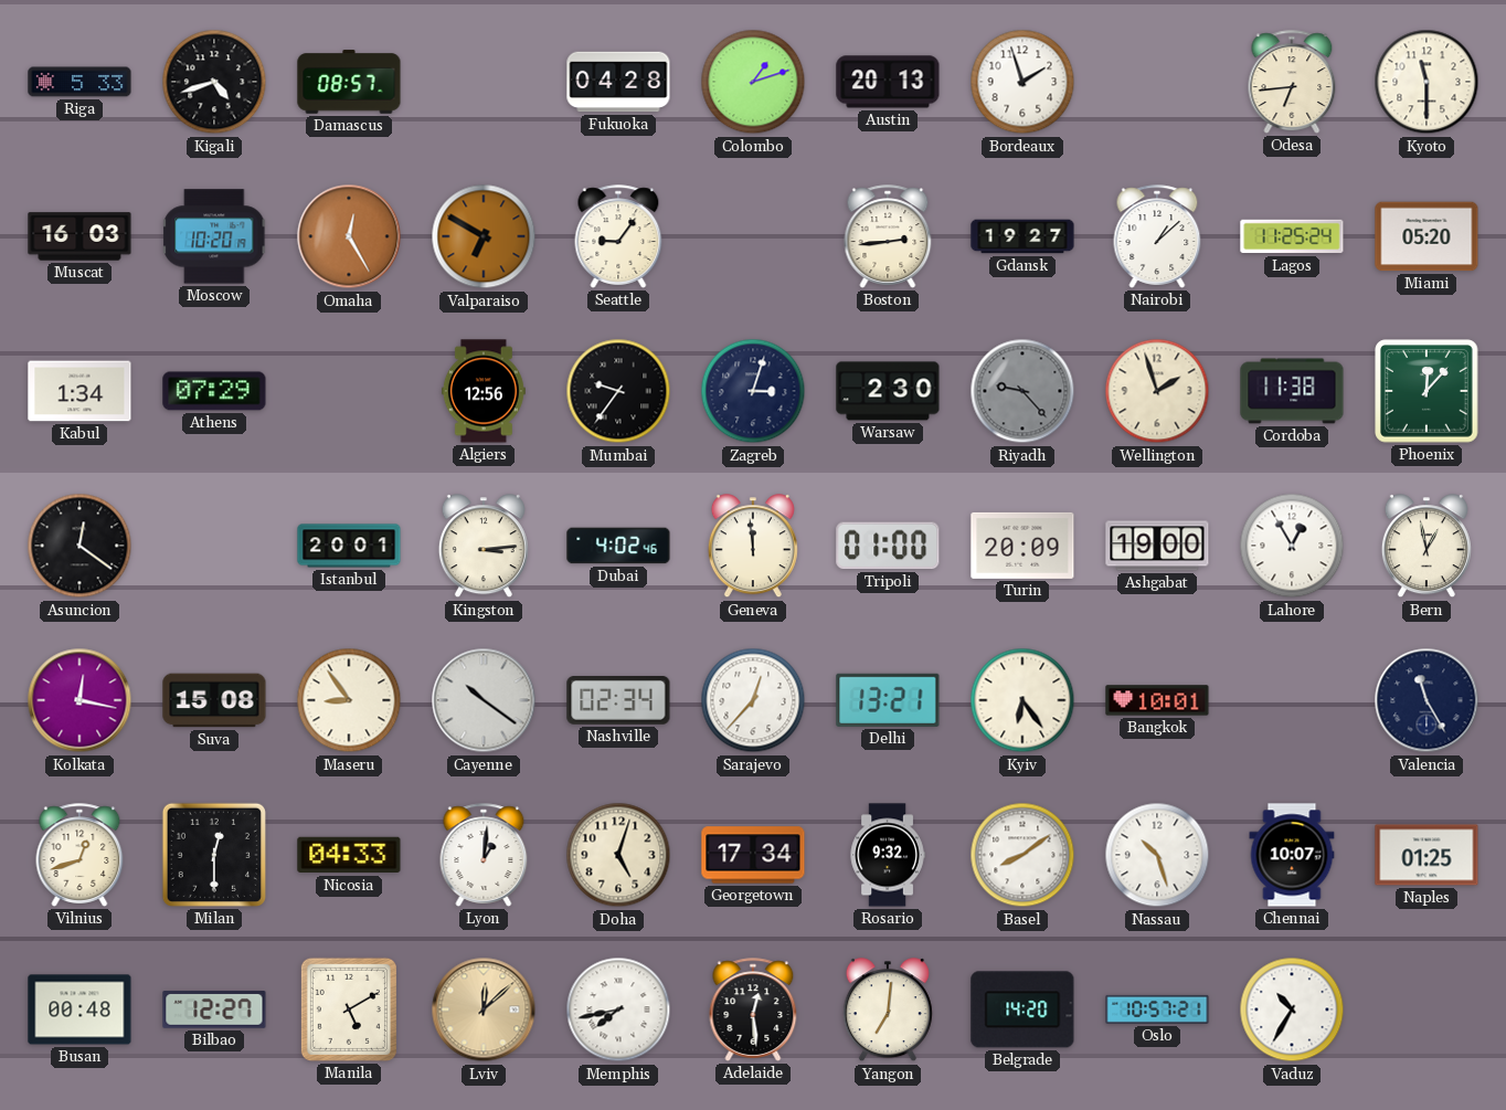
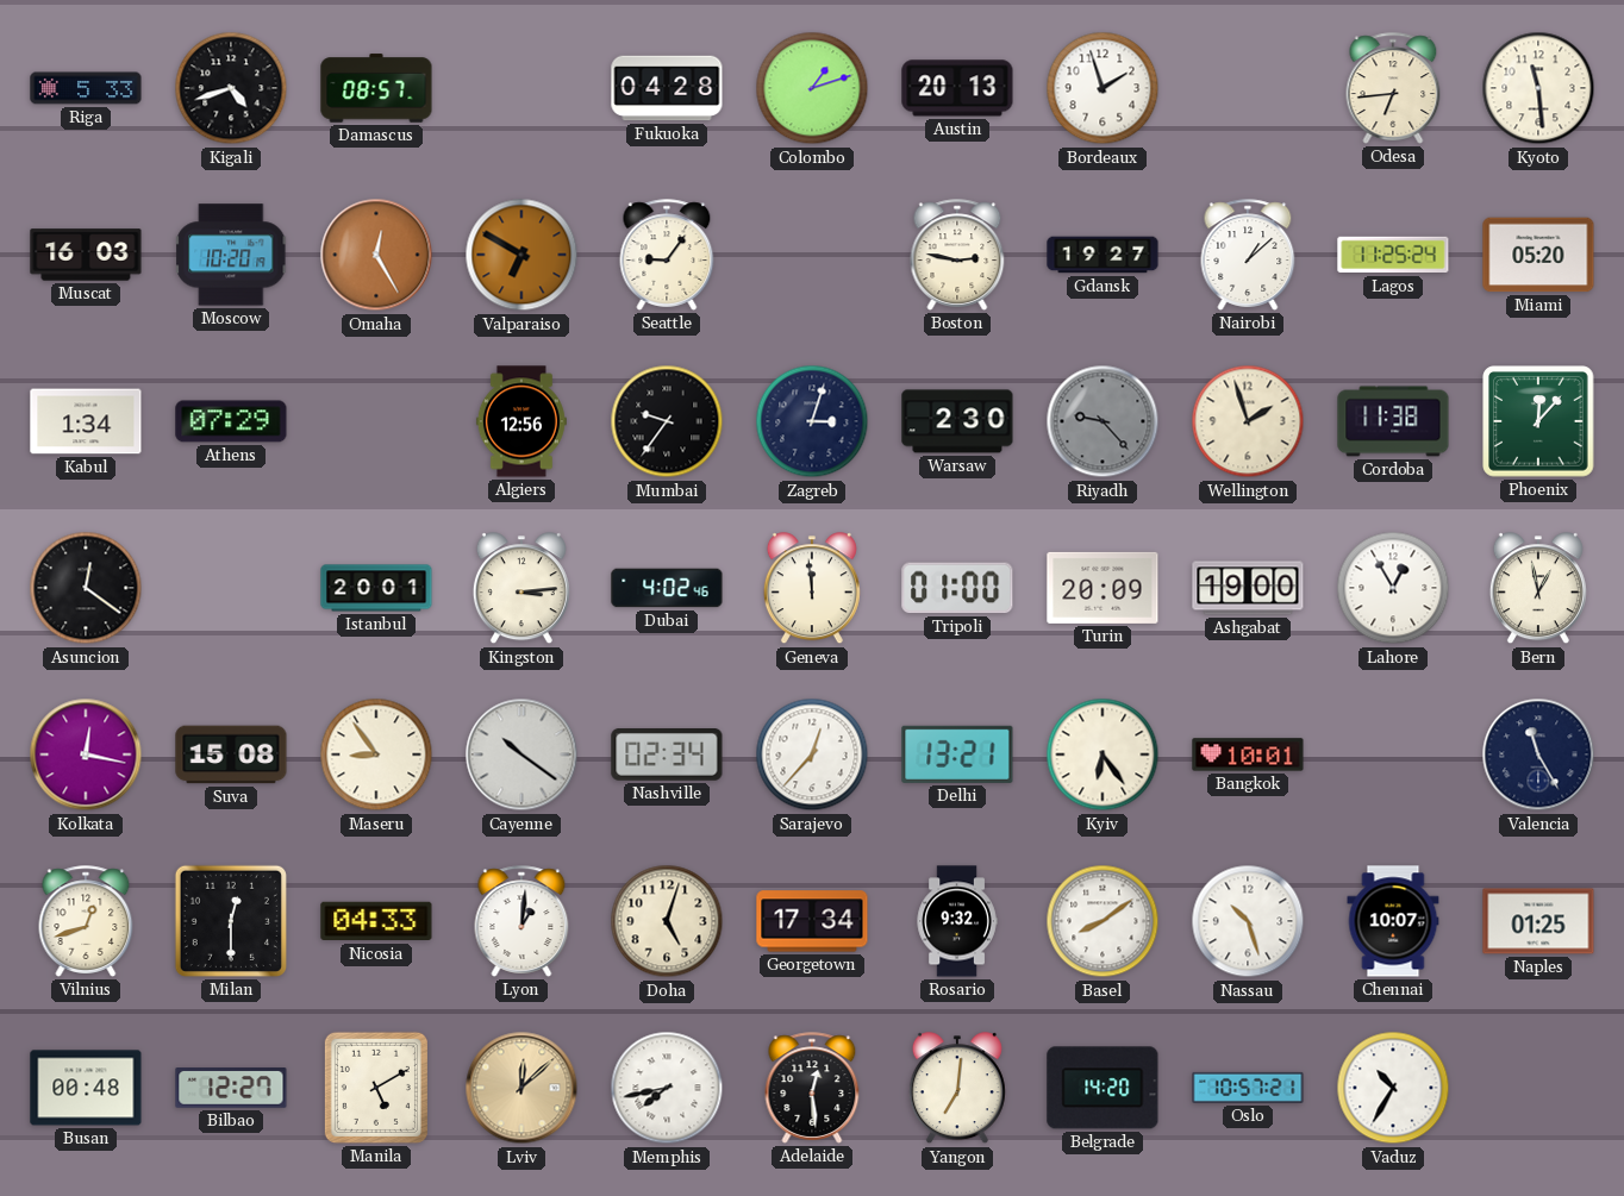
Kyoto: 11:30 -> 11:29
Boston: 2:44 -> 2:47
